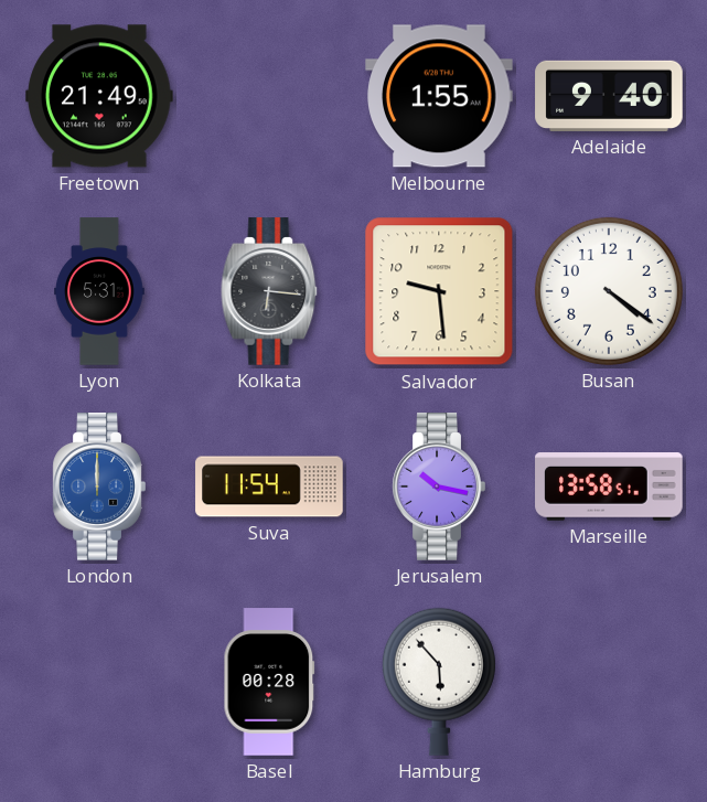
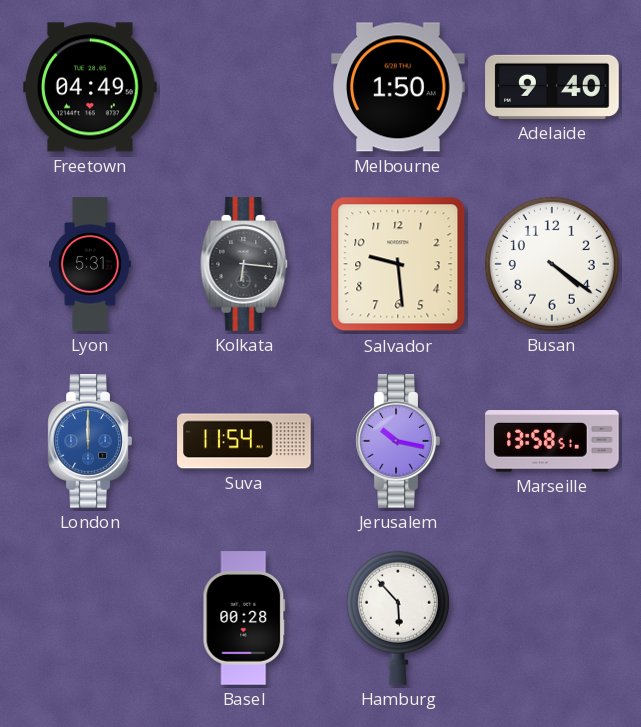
Freetown: 21:49 -> 04:49
Melbourne: 1:55 -> 1:50
